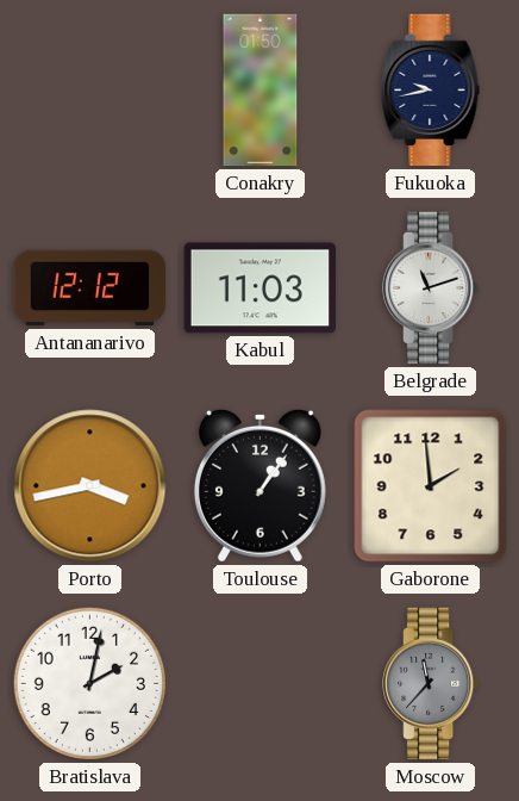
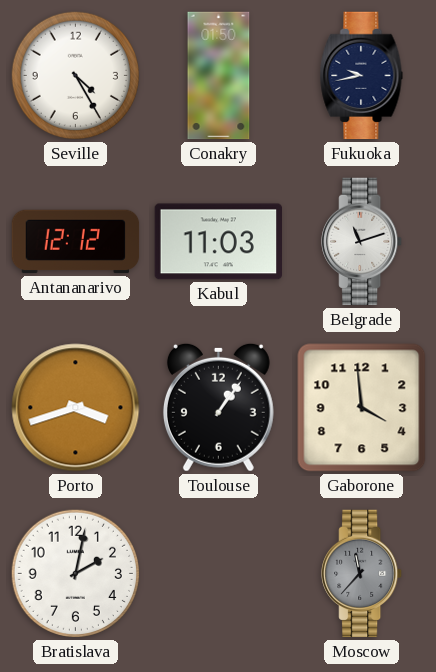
Seville: none -> 4:25
Porto: 3:43 -> 3:42
Gaborone: 1:59 -> 3:59
